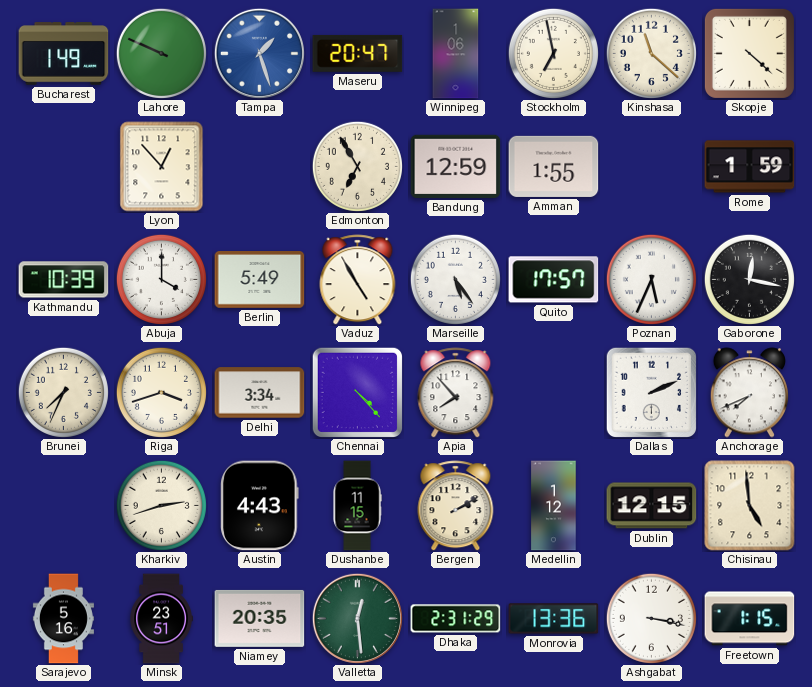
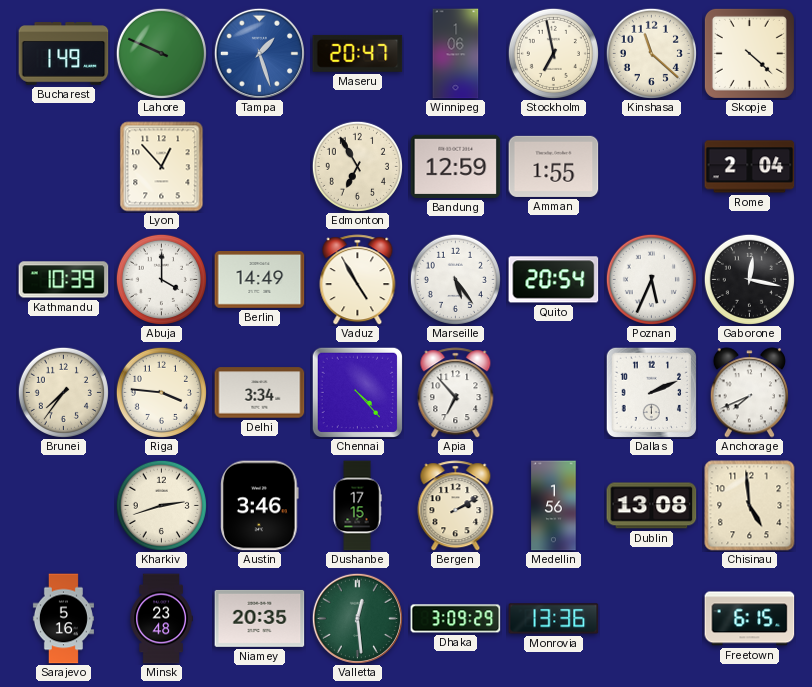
Rome: 1:59 -> 2:04
Berlin: 5:49 -> 14:49
Quito: 17:57 -> 20:54
Brunei: 7:34 -> 7:36
Riga: 3:42 -> 3:46
Apia: 7:53 -> 6:53
Austin: 4:43 -> 3:46
Dushanbe: 11:15 -> 17:15
Medellin: 1:12 -> 1:56
Dublin: 12:15 -> 13:08
Minsk: 23:51 -> 23:48
Dhaka: 2:31 -> 3:09
Ashgabat: 3:17 -> none
Freetown: 1:15 -> 6:15
